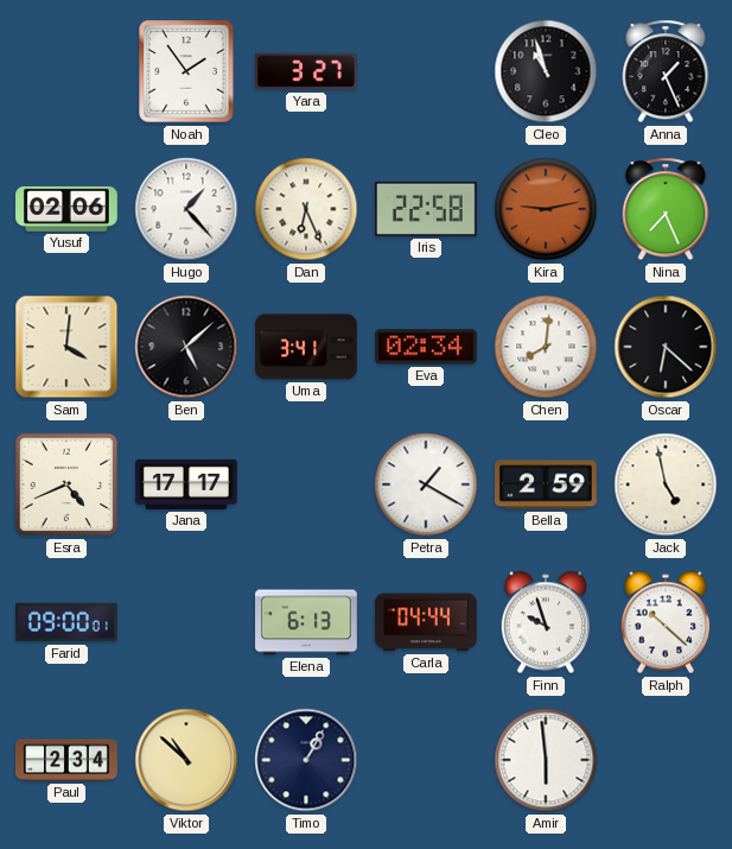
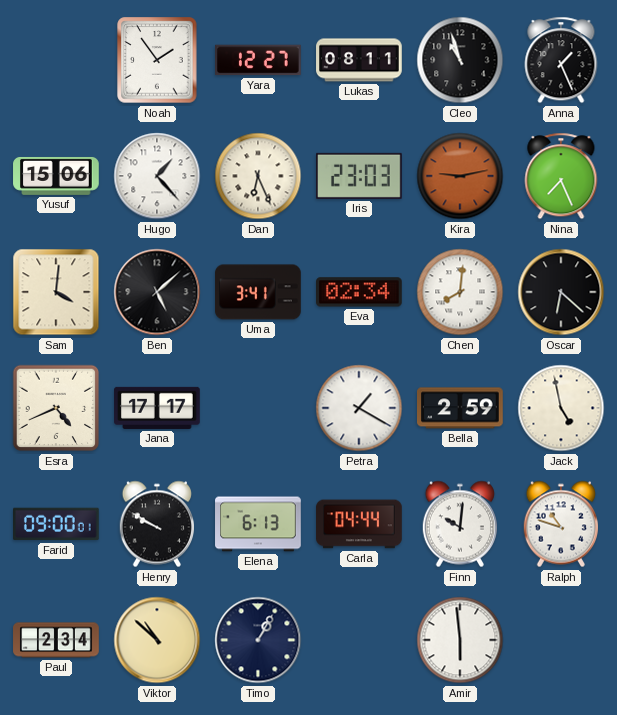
Yara: 3:27 -> 12:27
Lukas: none -> 08:11
Yusuf: 02:06 -> 15:06
Iris: 22:58 -> 23:03
Henry: none -> 9:50
Finn: 9:57 -> 10:01
Ralph: 10:22 -> 10:48
